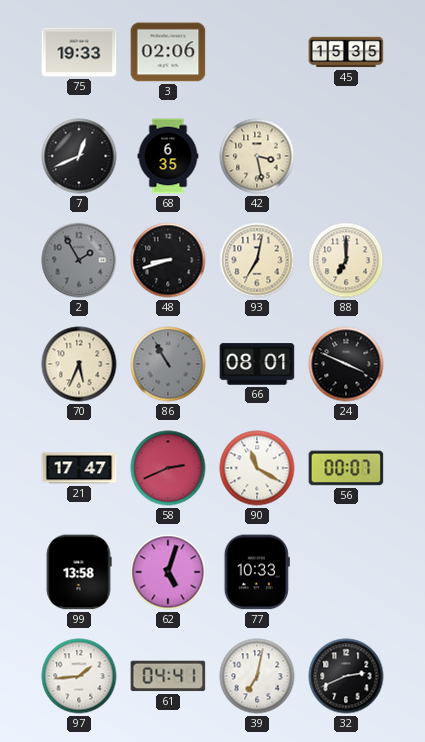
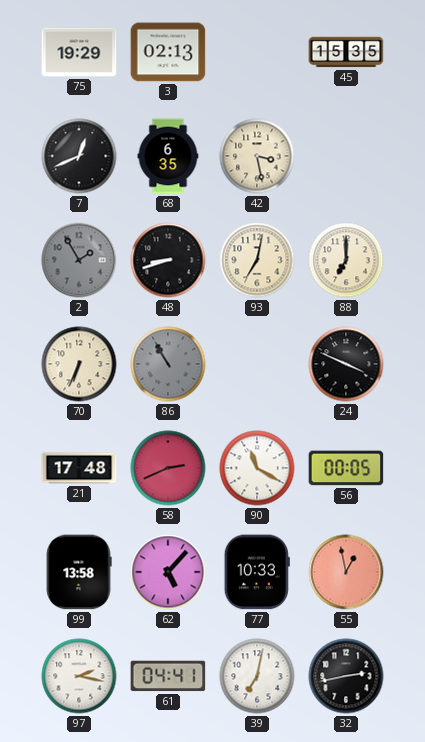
75: 19:33 -> 19:29
3: 02:06 -> 02:13
70: 5:34 -> 6:34
66: 08:01 -> none
21: 17:47 -> 17:48
56: 00:07 -> 00:05
62: 5:03 -> 5:07
55: none -> 12:58
97: 1:44 -> 2:17
32: 2:41 -> 2:43
